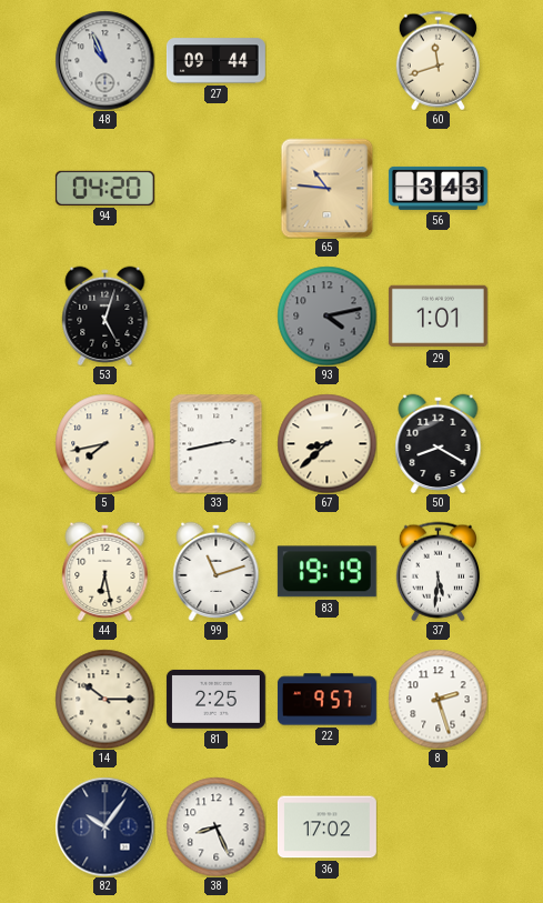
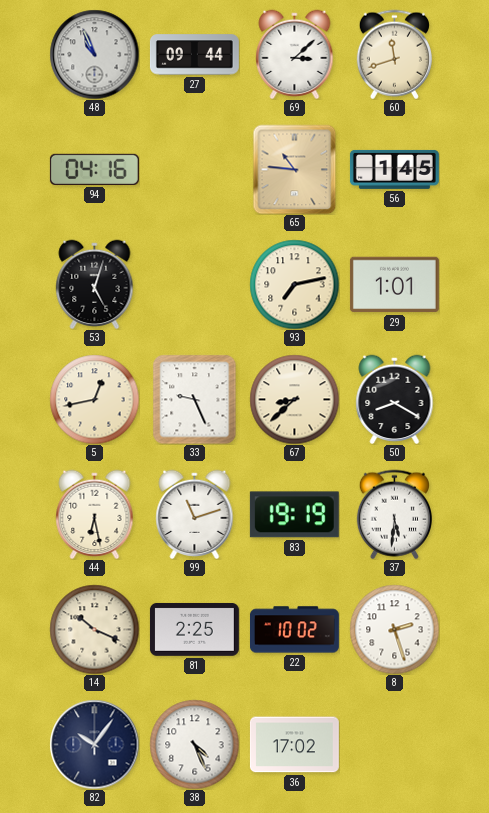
69: none -> 3:08
94: 04:20 -> 04:16
56: 3:43 -> 1:45
93: 4:13 -> 7:13
93 dial: grey -> cream
5: 7:43 -> 12:43
33: 2:43 -> 9:26
14: 10:15 -> 10:19
22: 9:57 -> 10:02
38: 8:26 -> 4:26
